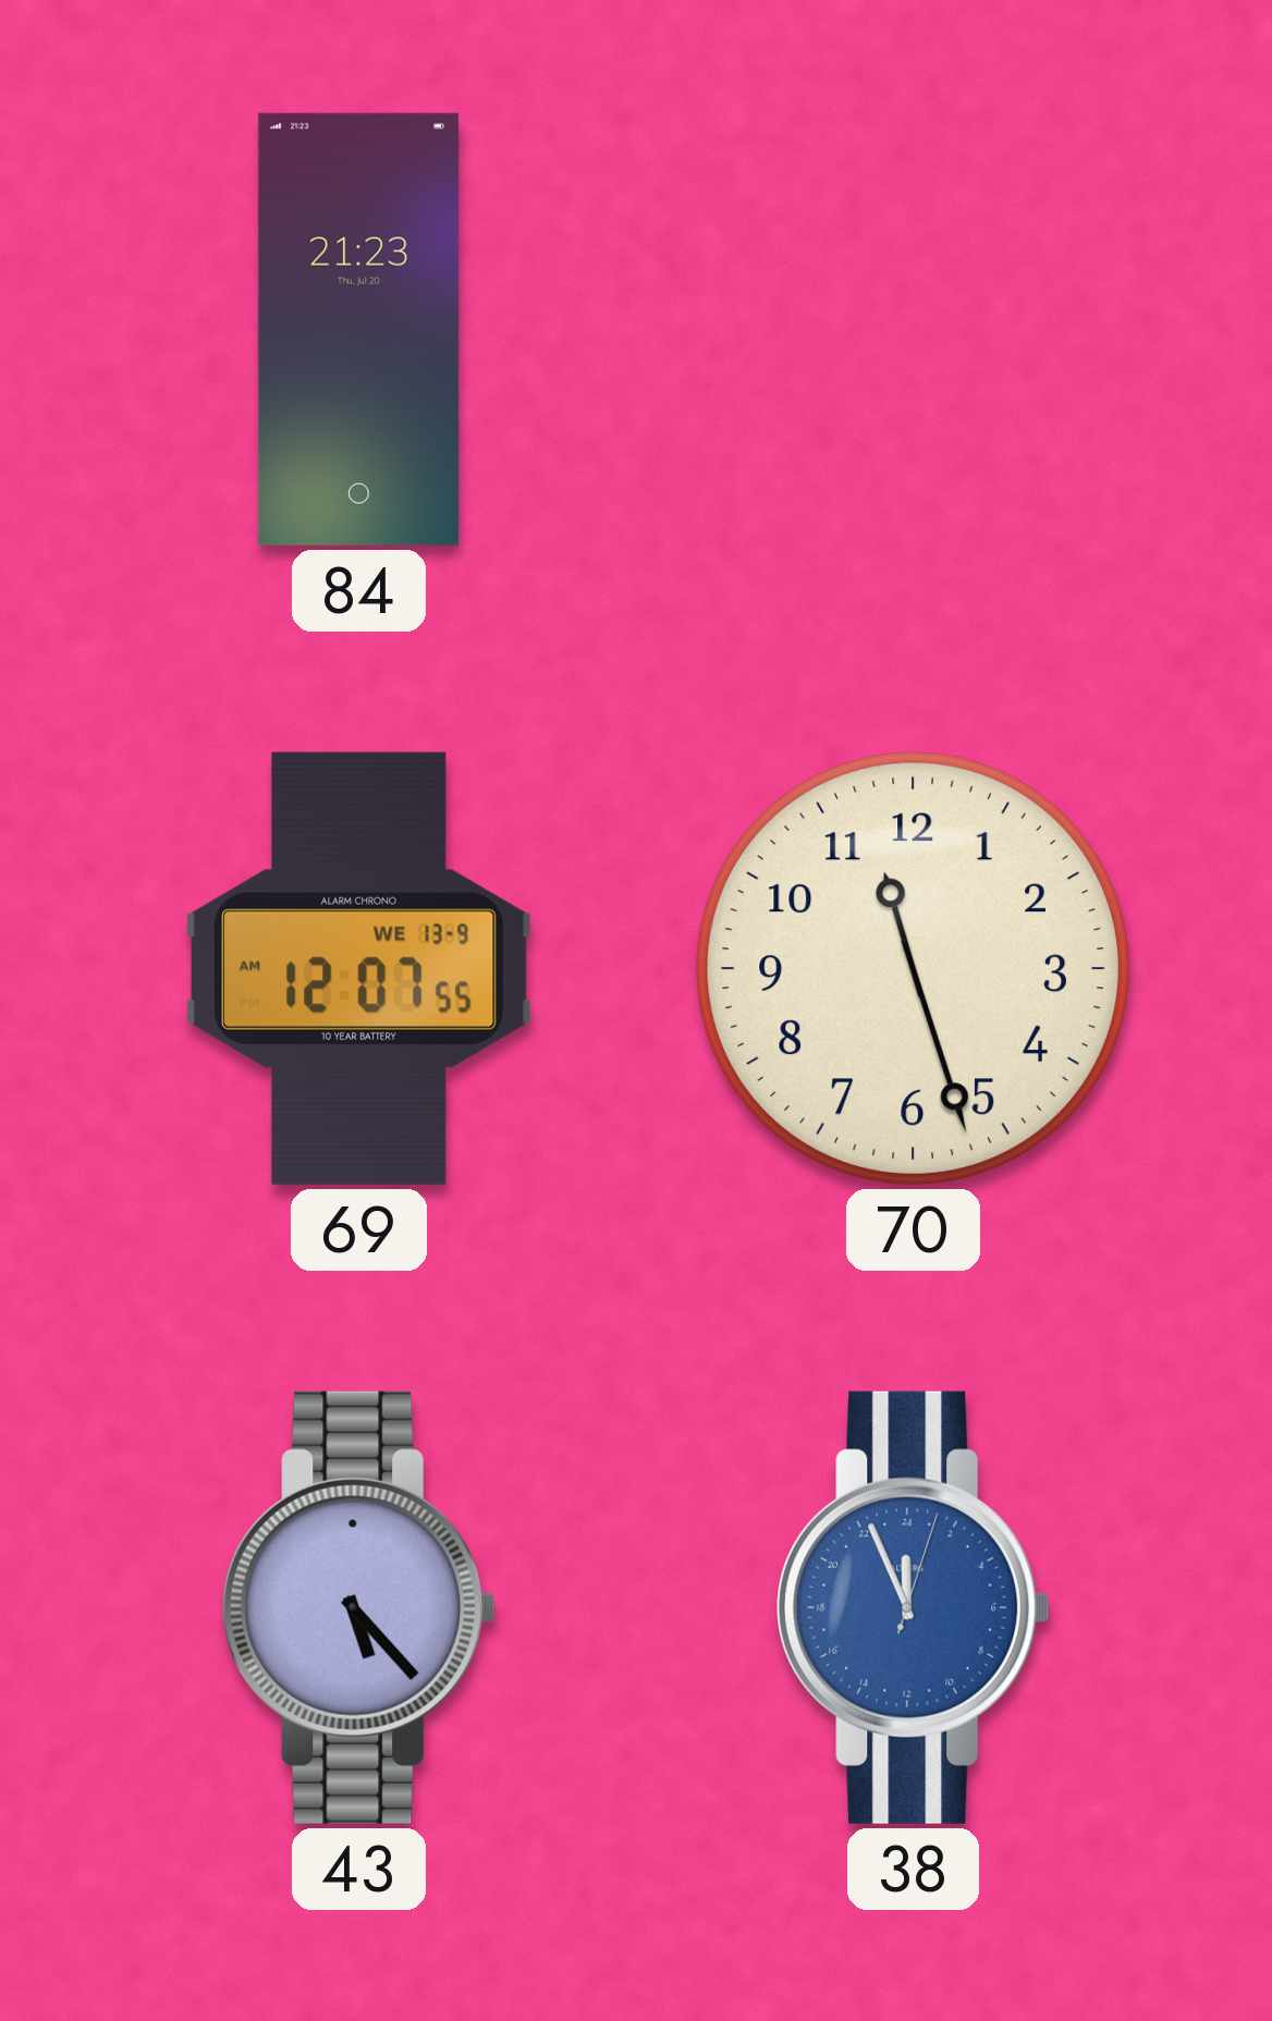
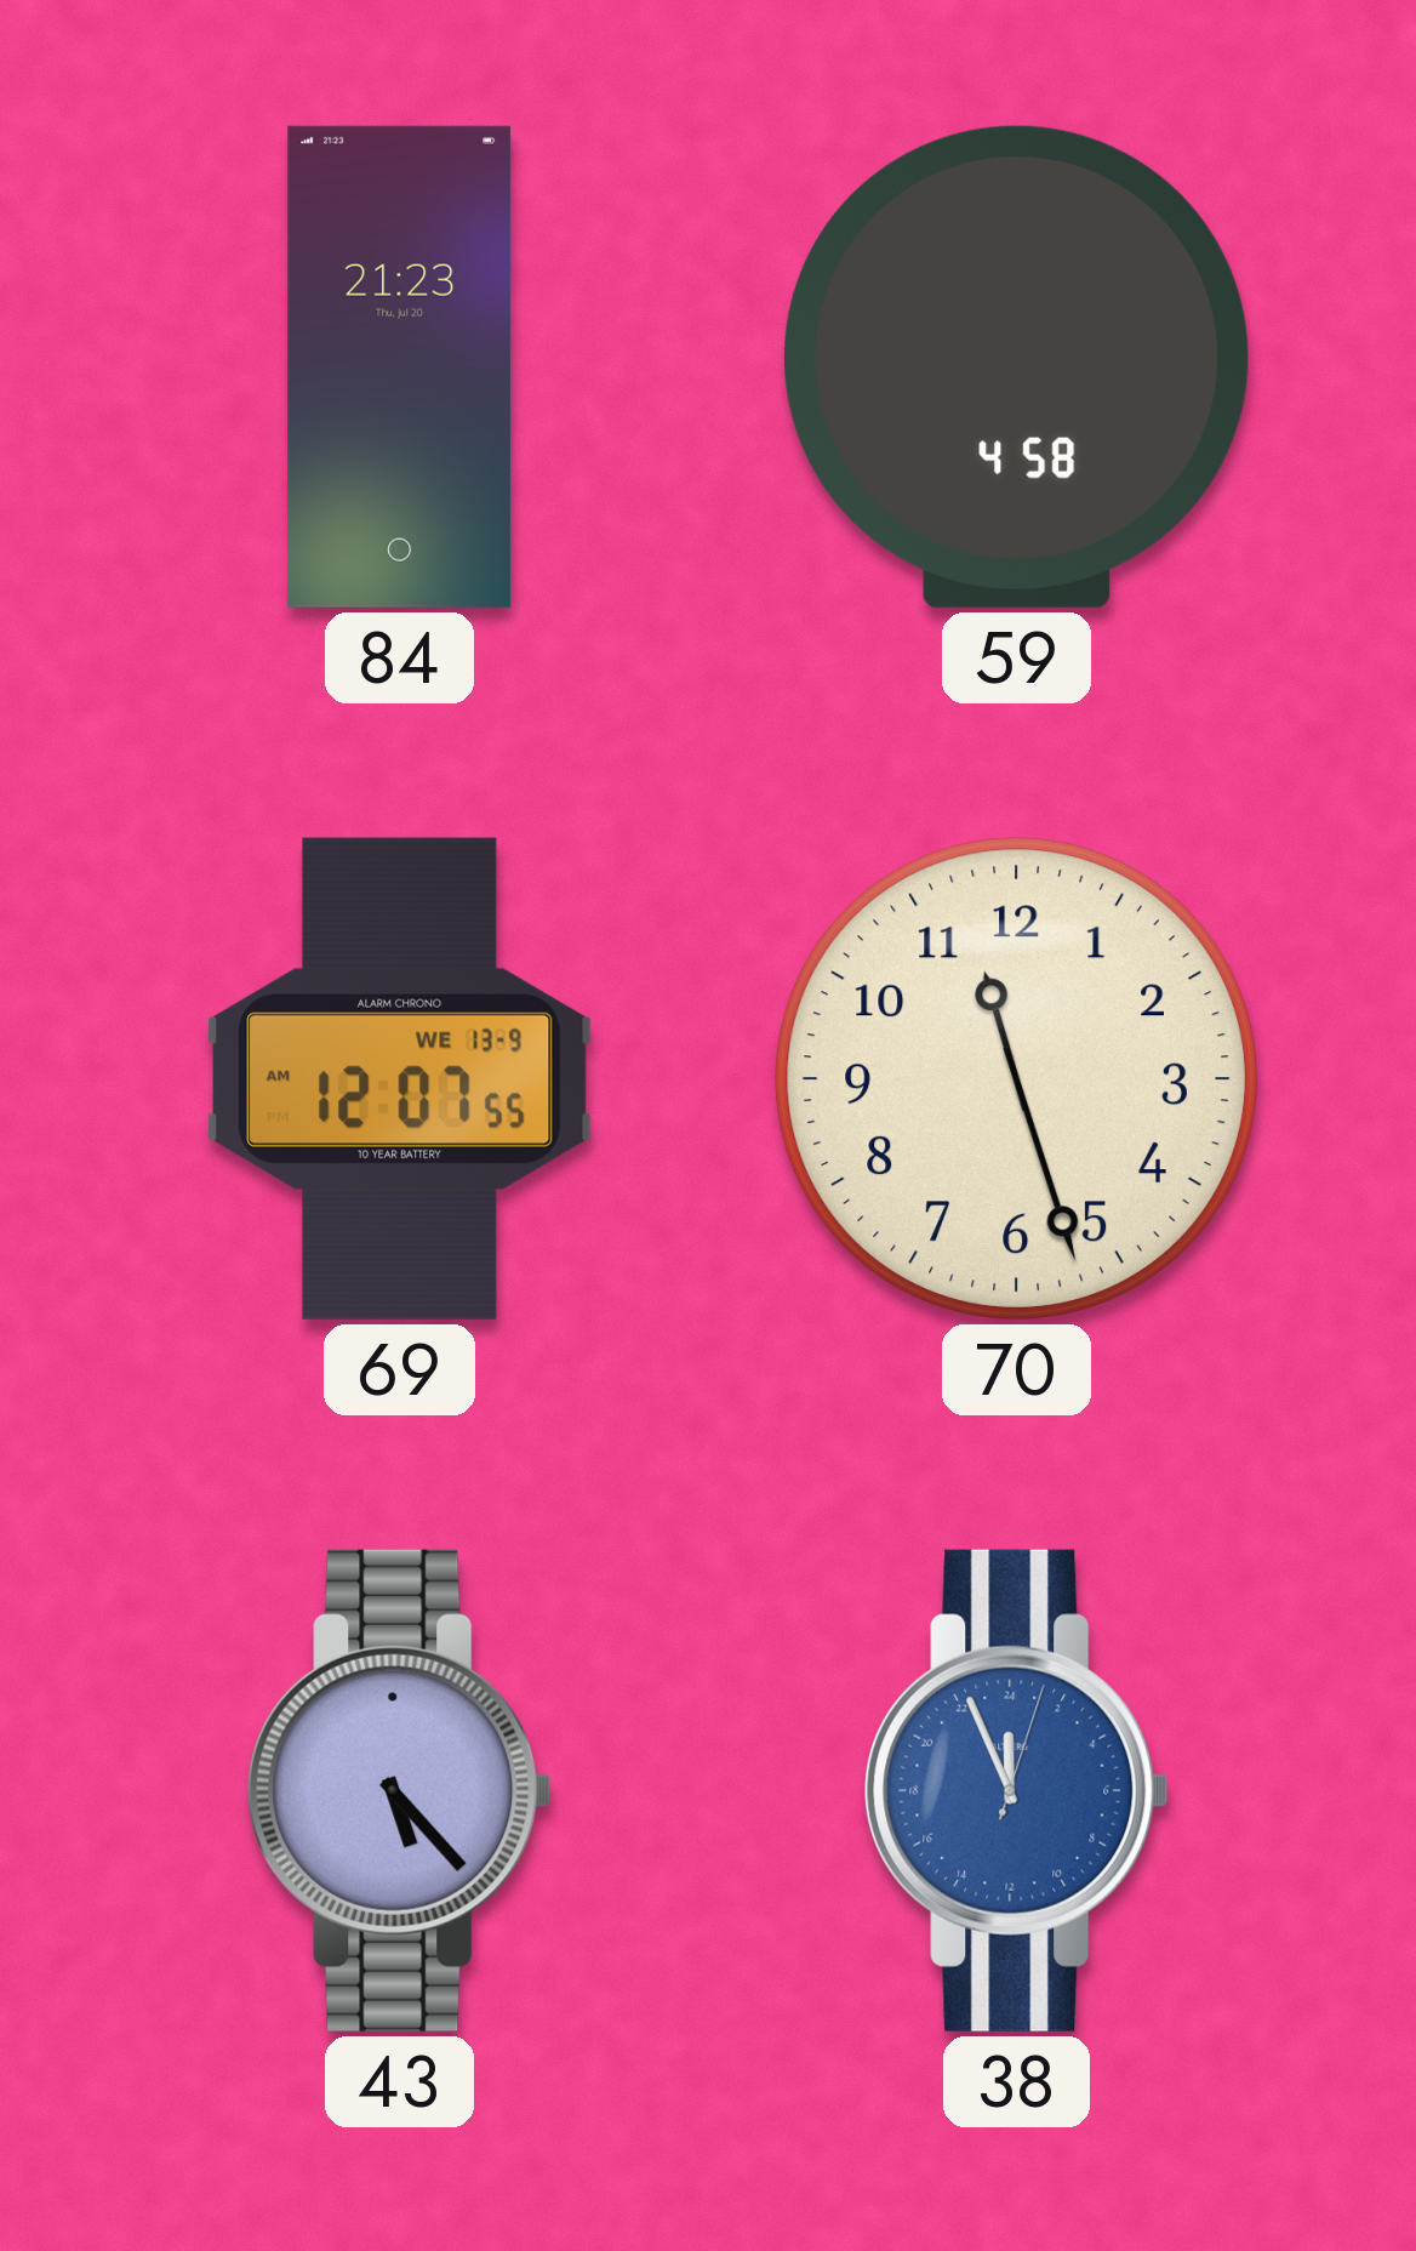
59: none -> 4:58
